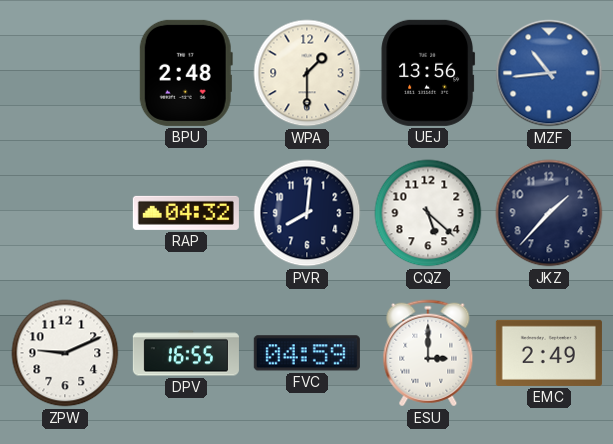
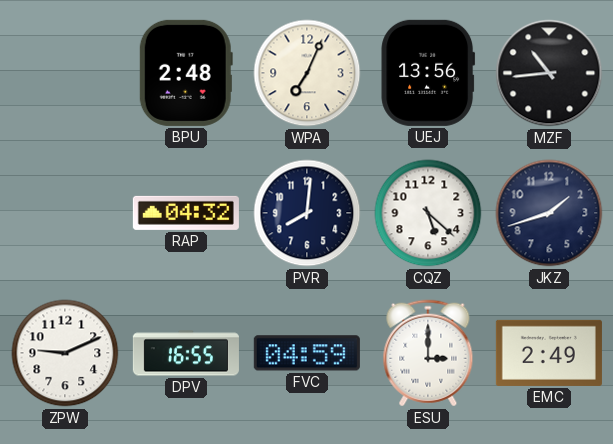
WPA: 1:30 -> 7:04
MZF dial: blue -> black
JKZ: 1:37 -> 1:42
